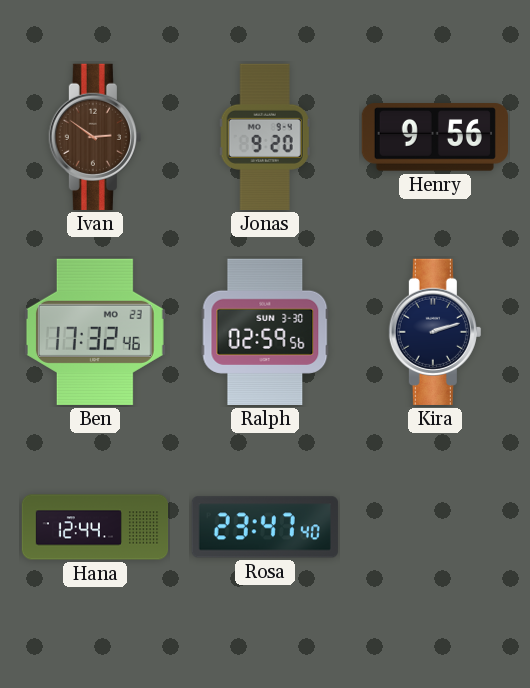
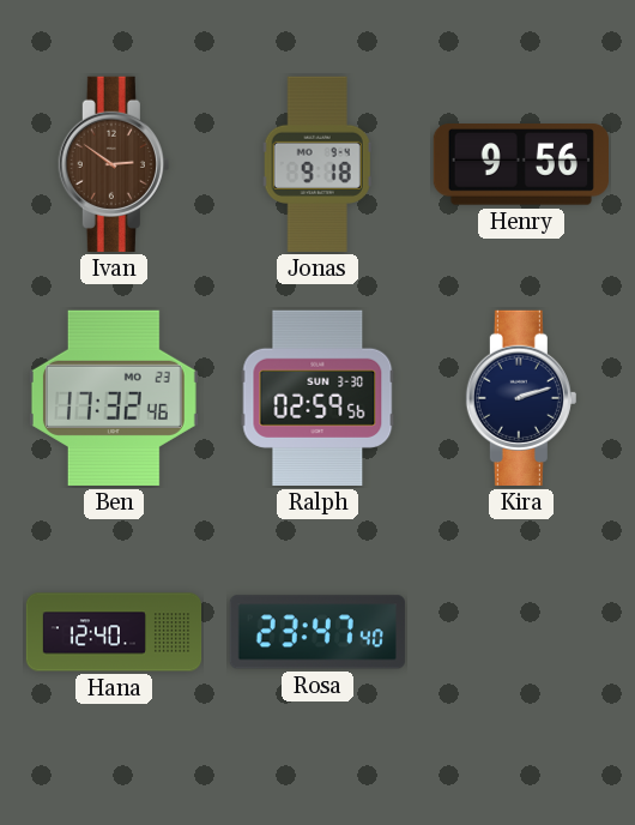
Jonas: 9:20 -> 9:18
Hana: 12:44 -> 12:40
